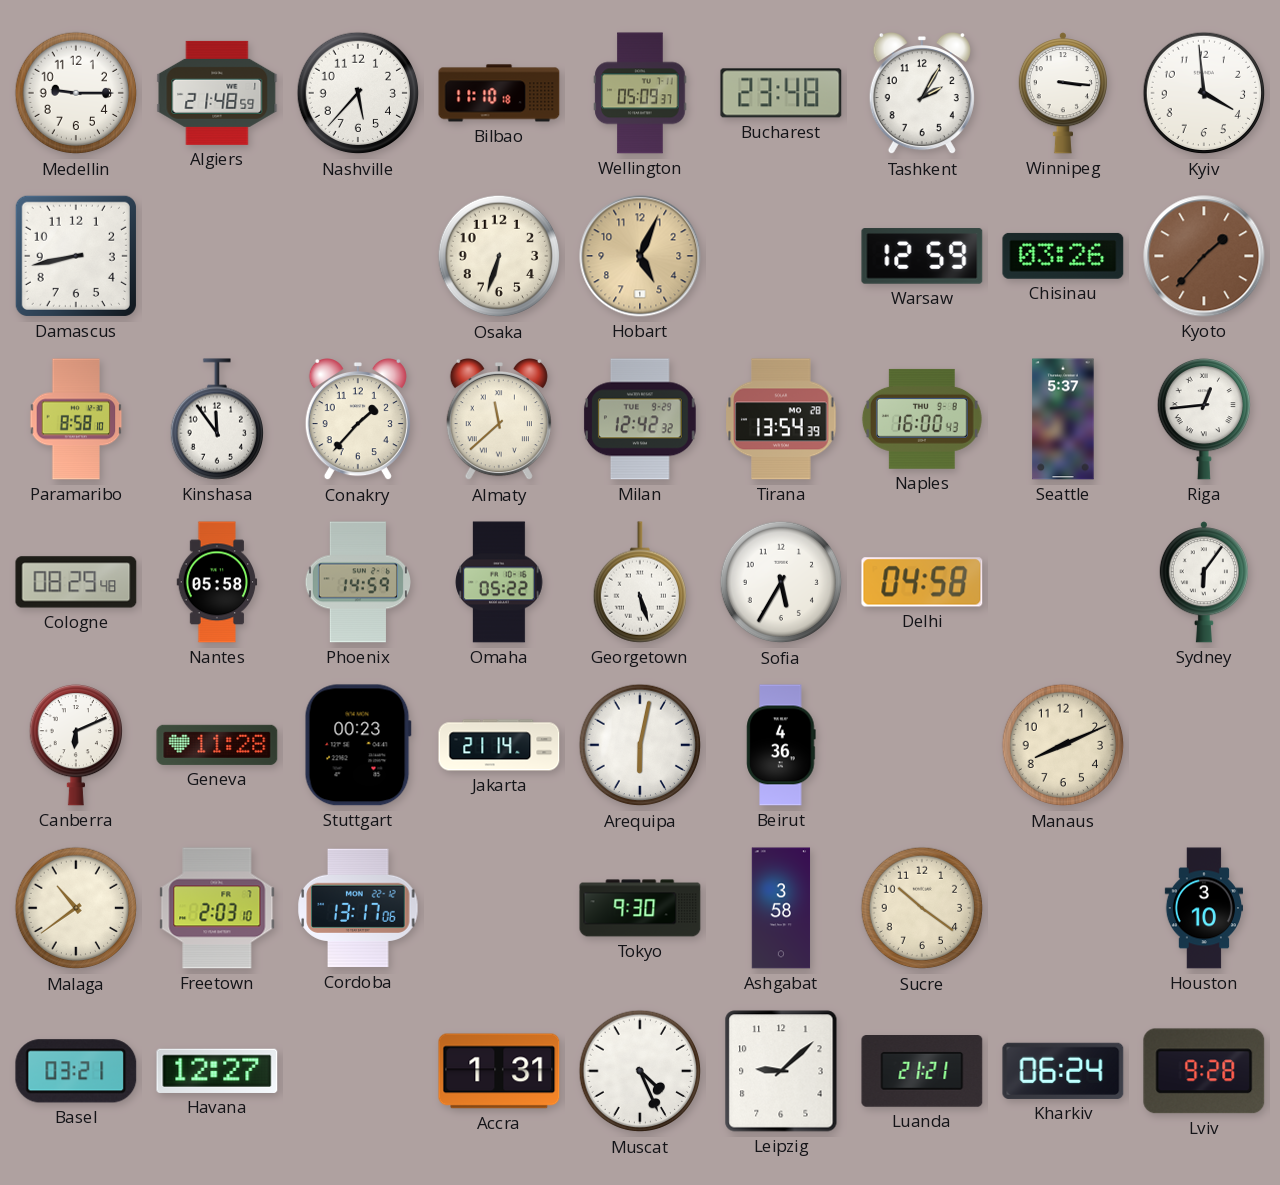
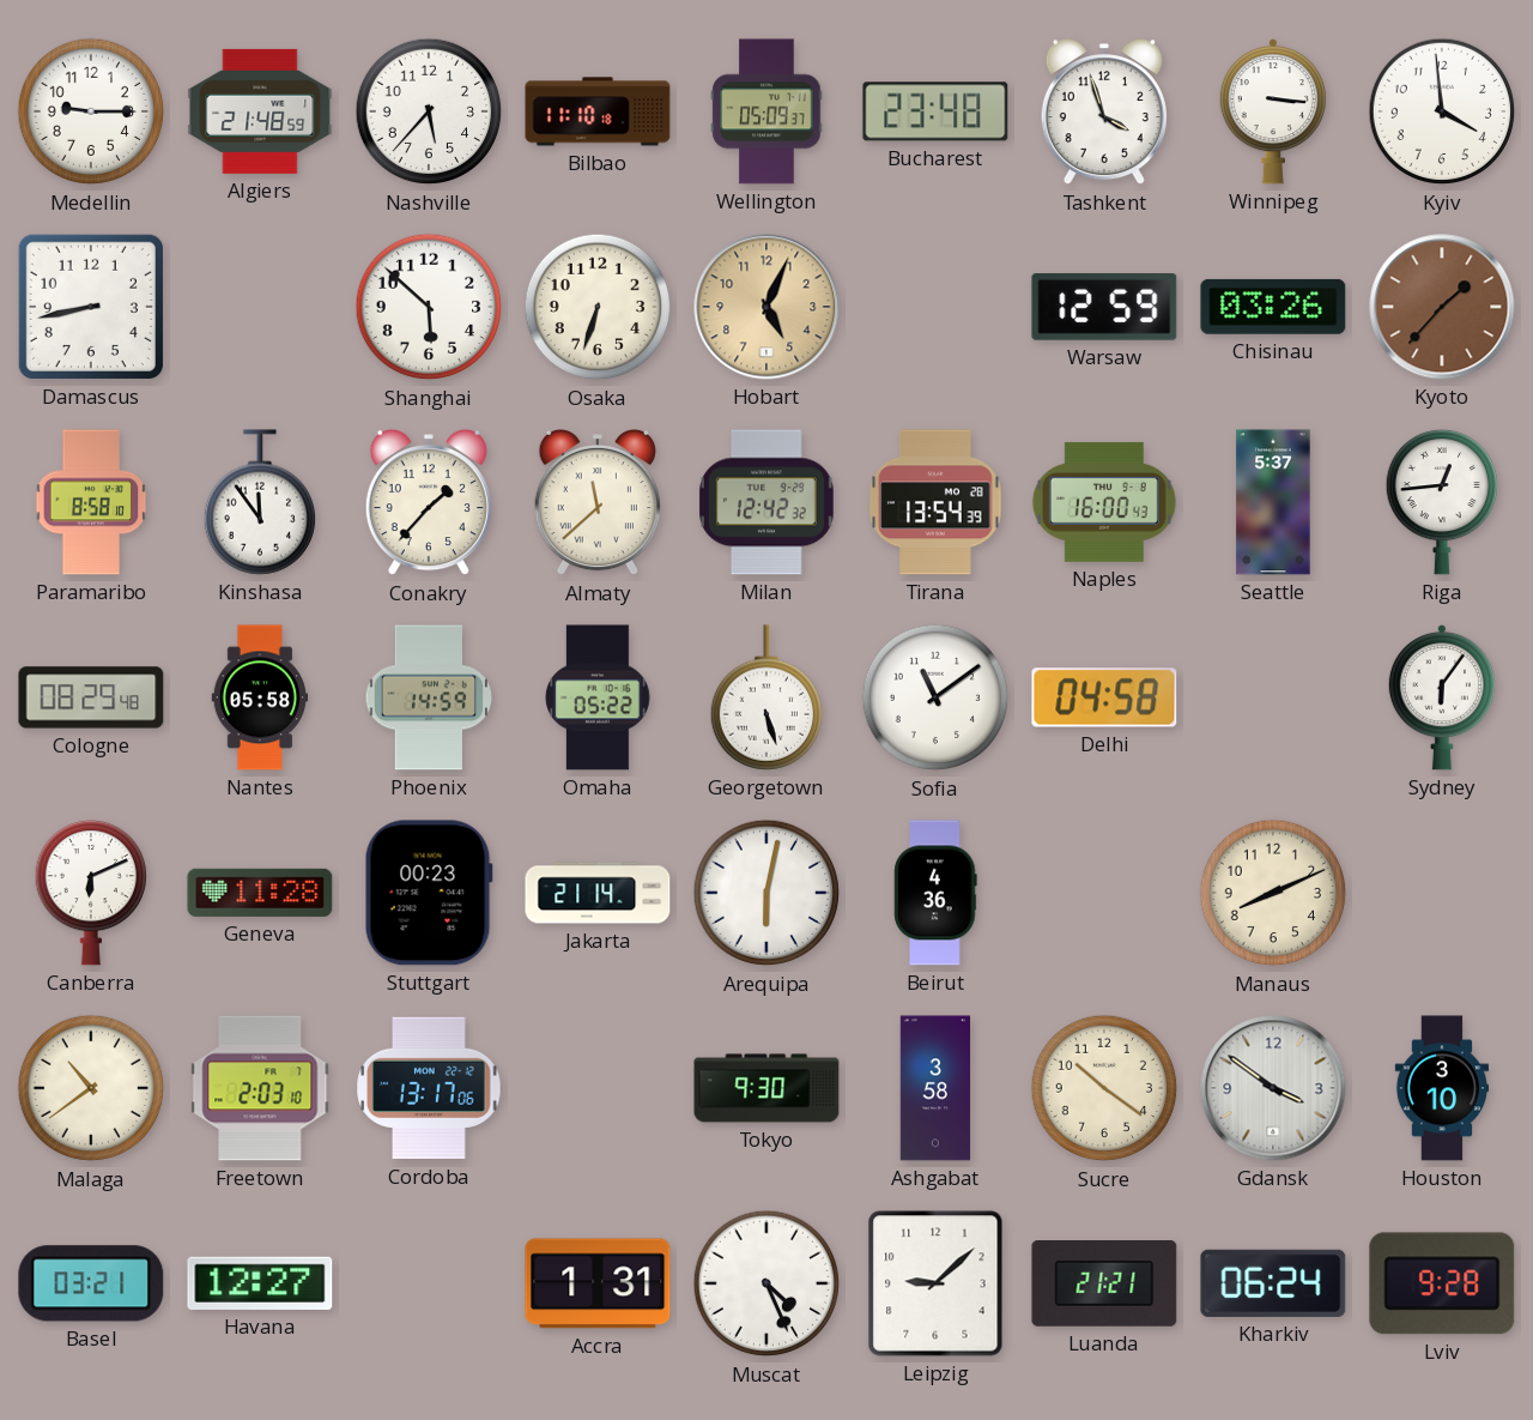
Tashkent: 2:05 -> 3:57
Shanghai: none -> 5:52
Sofia: 5:35 -> 11:09
Gdansk: none -> 3:51
